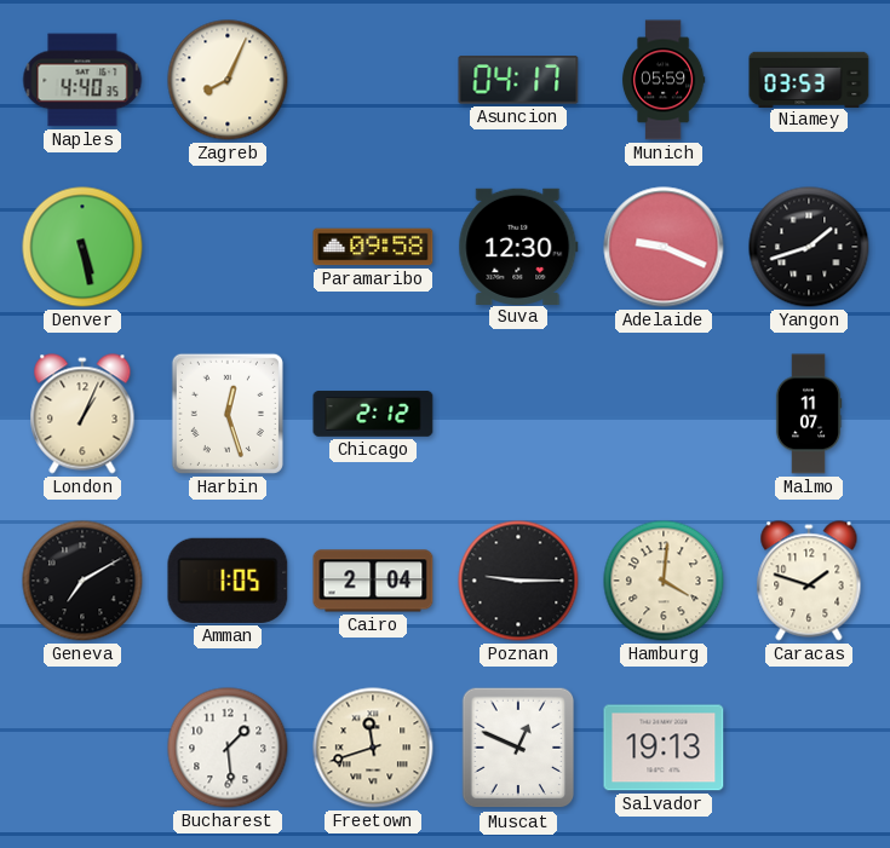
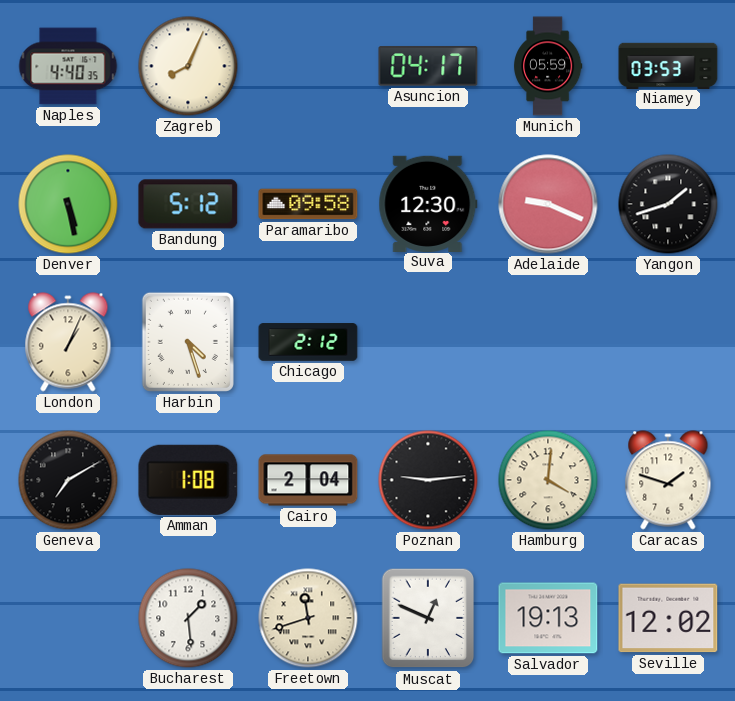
Bandung: none -> 5:12
Harbin: 12:27 -> 4:27
Malmo: 11:07 -> none
Amman: 1:05 -> 1:08
Poznan: 9:15 -> 9:14
Seville: none -> 12:02
